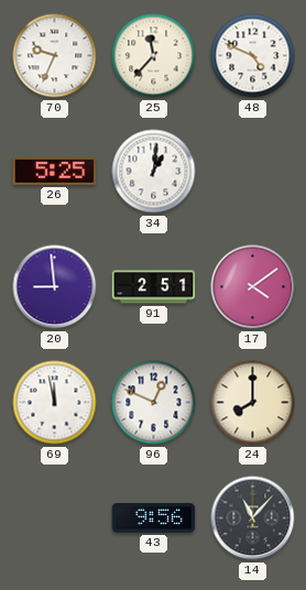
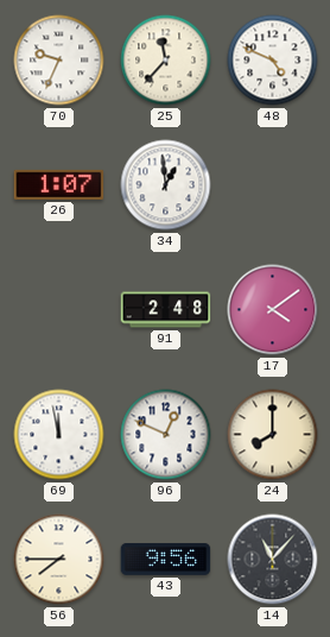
26: 5:25 -> 1:07
34: 1:01 -> 12:59
20: 8:59 -> none
91: 2:51 -> 2:48
56: none -> 7:45
